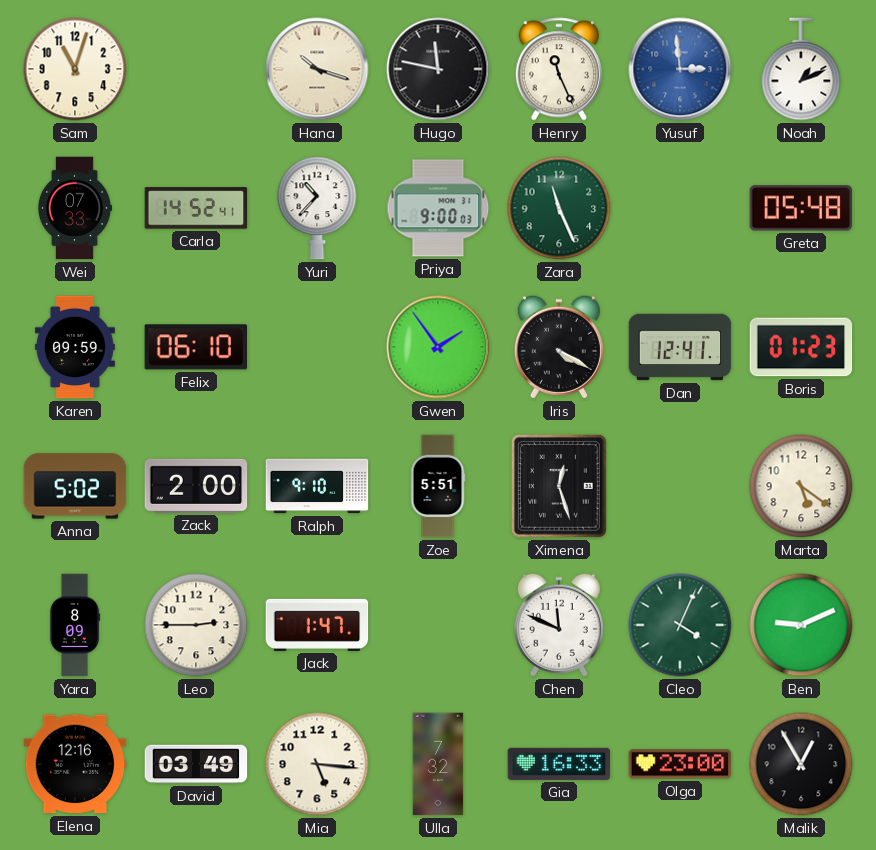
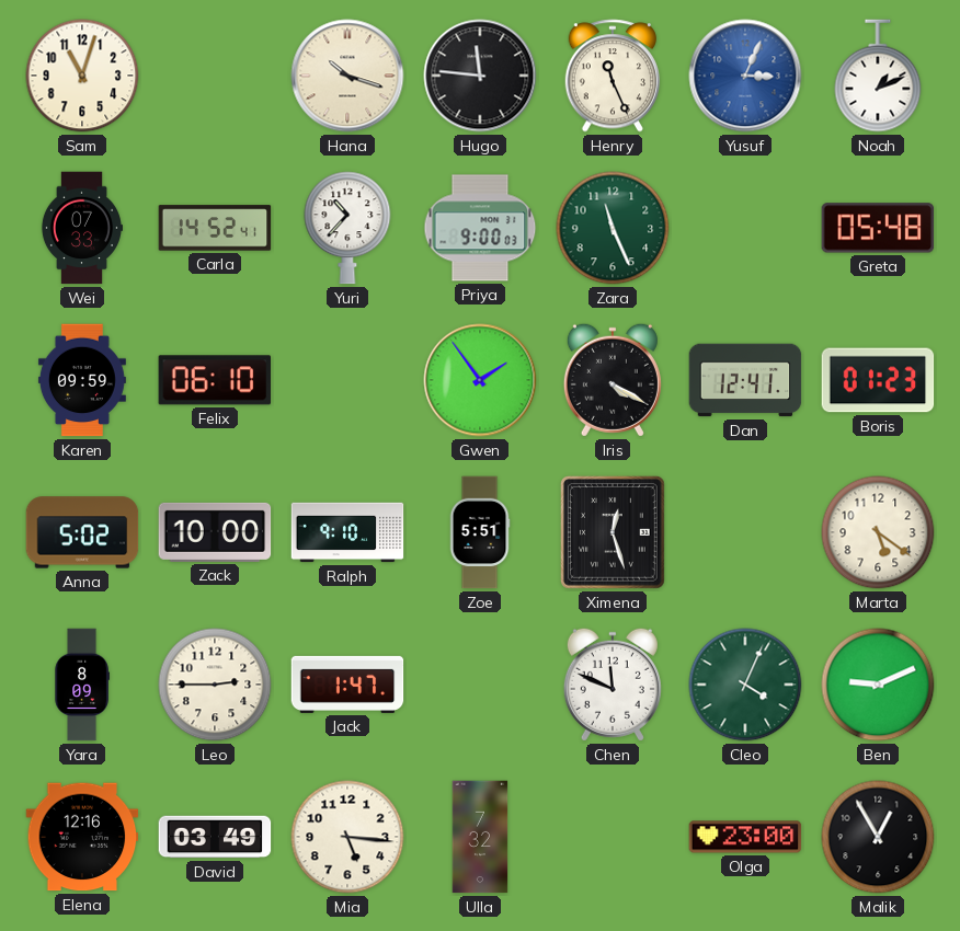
Hugo: 11:47 -> 11:46
Yusuf: 2:59 -> 3:04
Zack: 2:00 -> 10:00
Gia: 16:33 -> none
